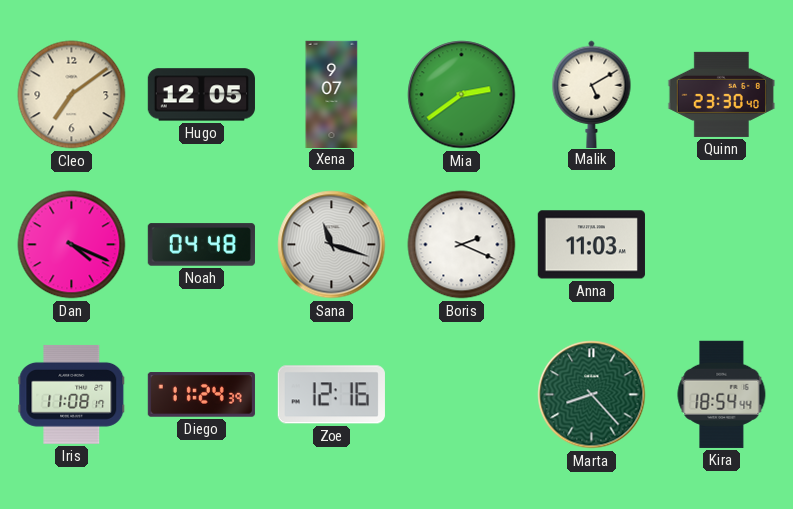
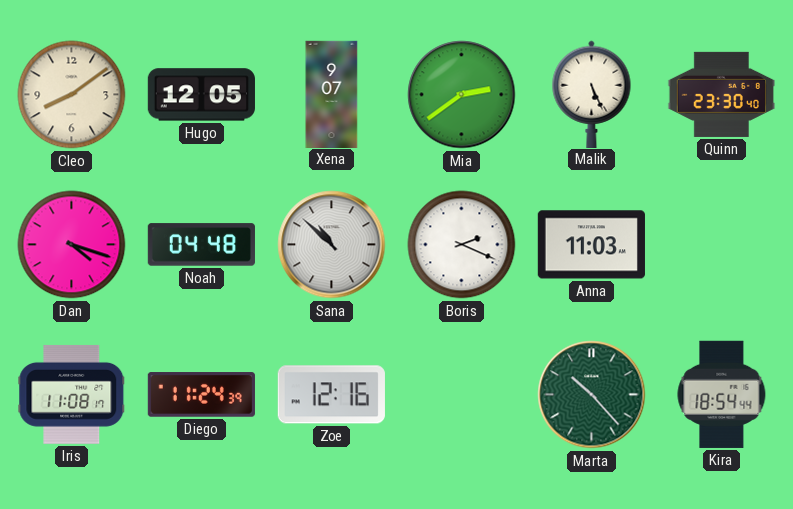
Cleo: 7:09 -> 8:09
Malik: 5:10 -> 5:26
Dan: 4:19 -> 4:18
Sana: 11:18 -> 10:52
Marta: 8:23 -> 10:23
